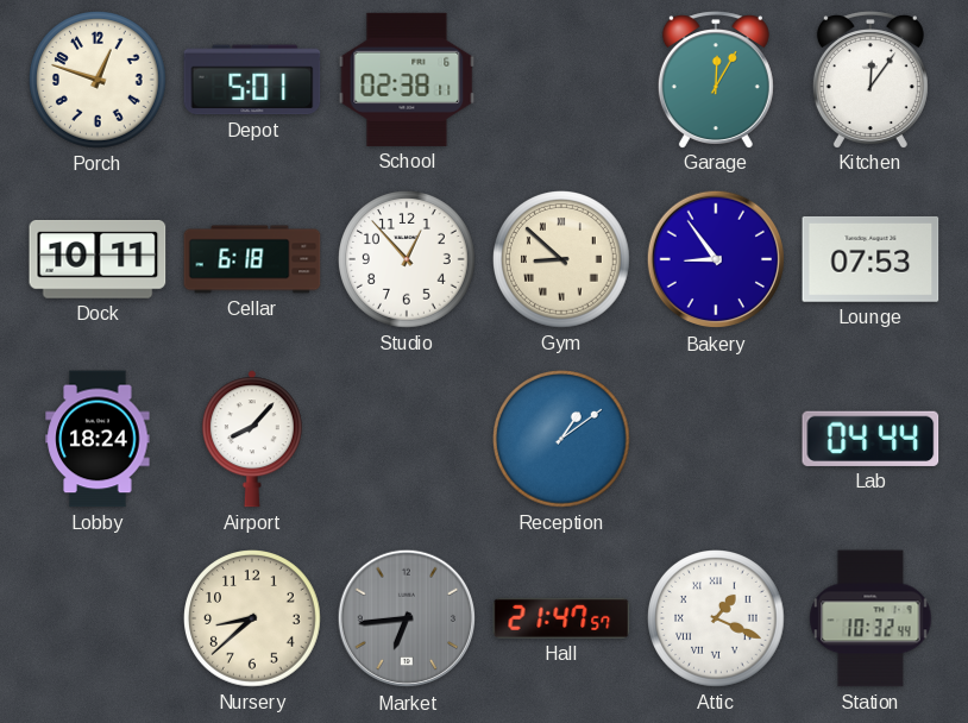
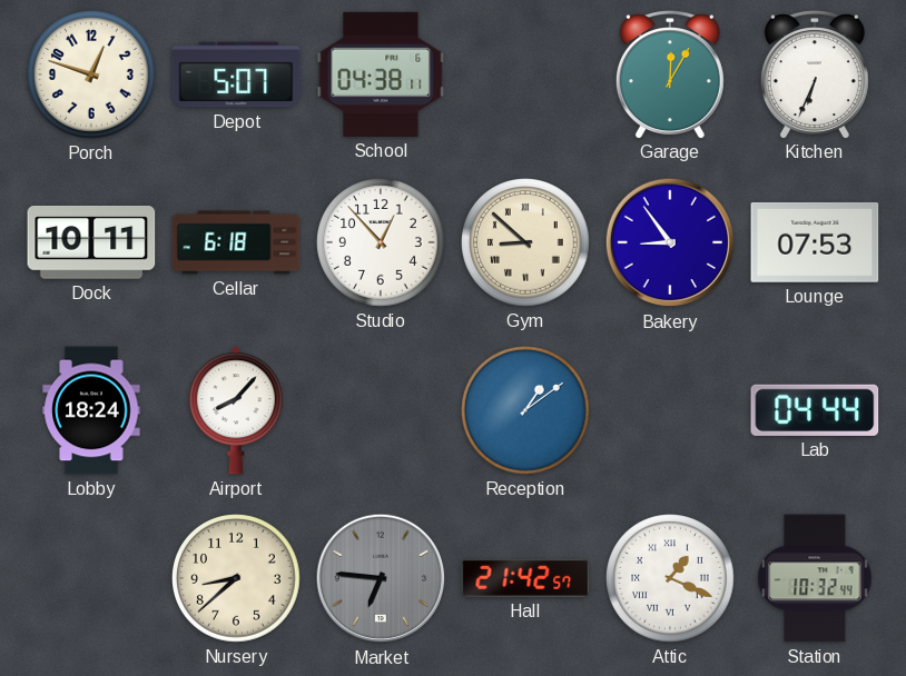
Depot: 5:01 -> 5:07
School: 02:38 -> 04:38
Kitchen: 12:06 -> 6:34
Market: 6:44 -> 6:46
Hall: 21:47 -> 21:42
